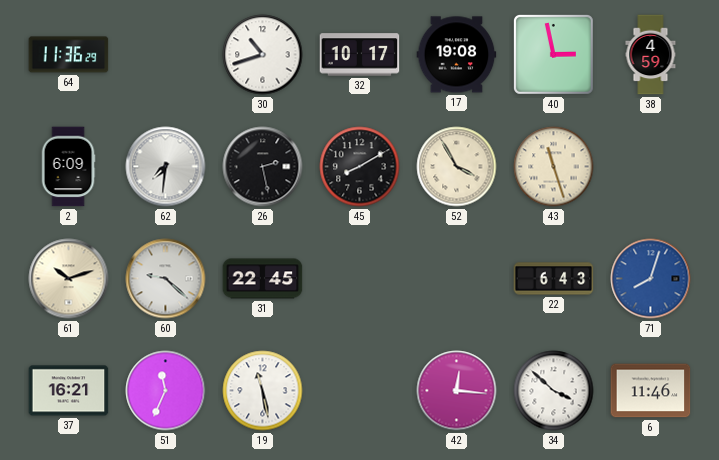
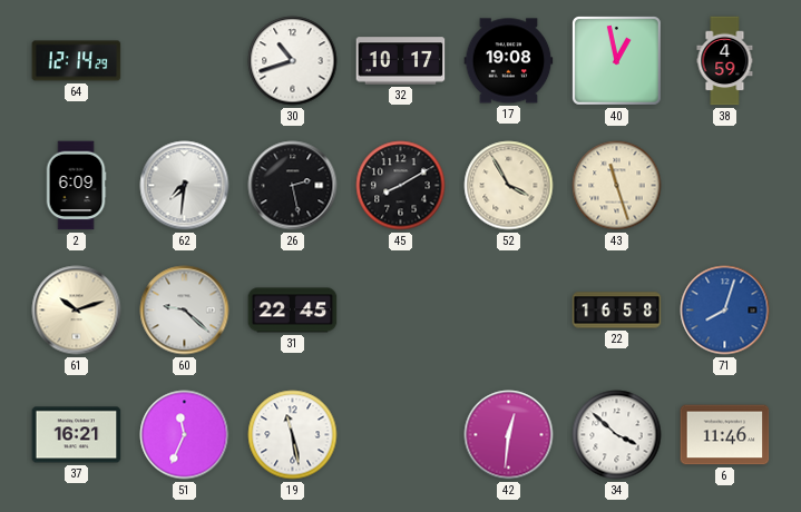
64: 11:36 -> 12:14
40: 2:58 -> 12:58
22: 6:43 -> 16:58
42: 12:16 -> 12:31
